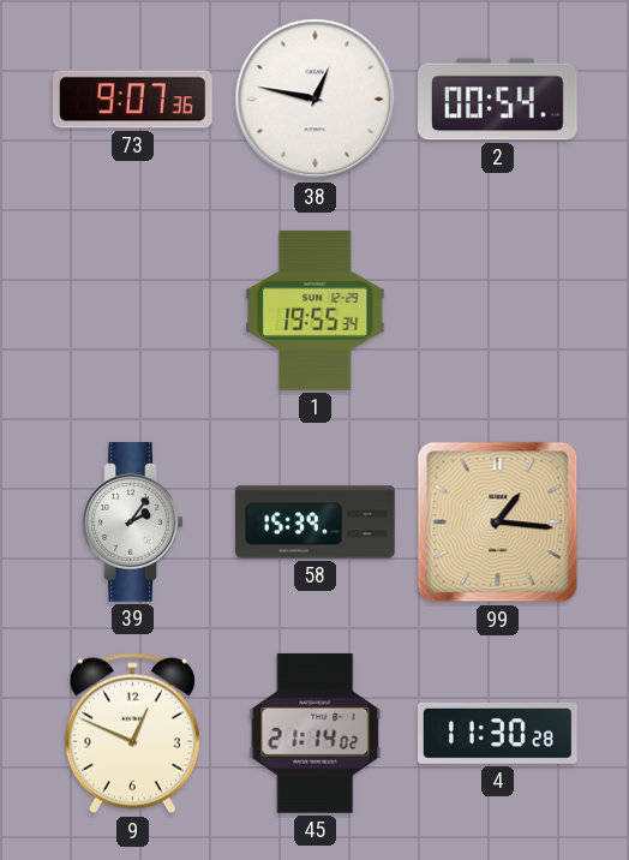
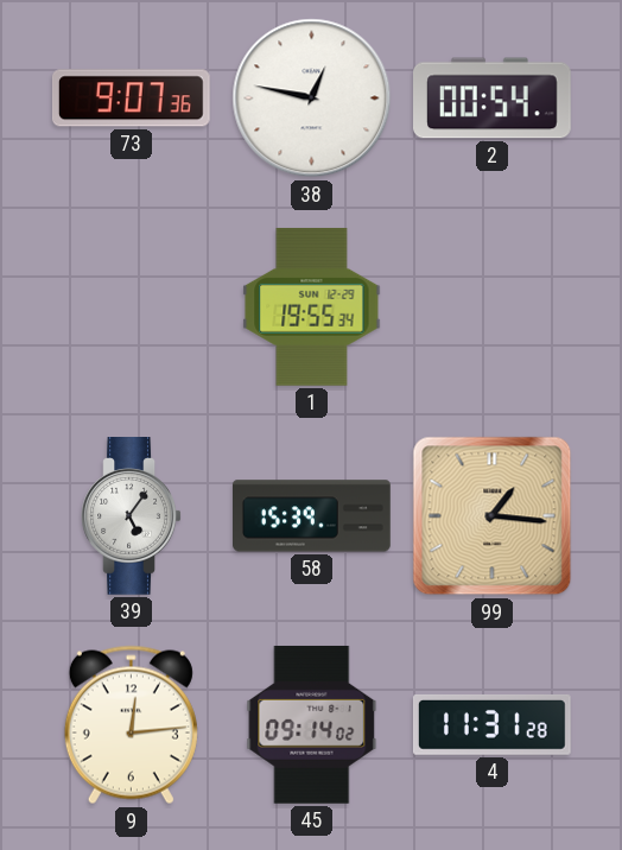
39: 2:06 -> 5:06
9: 12:49 -> 12:14
45: 21:14 -> 09:14
4: 11:30 -> 11:31
